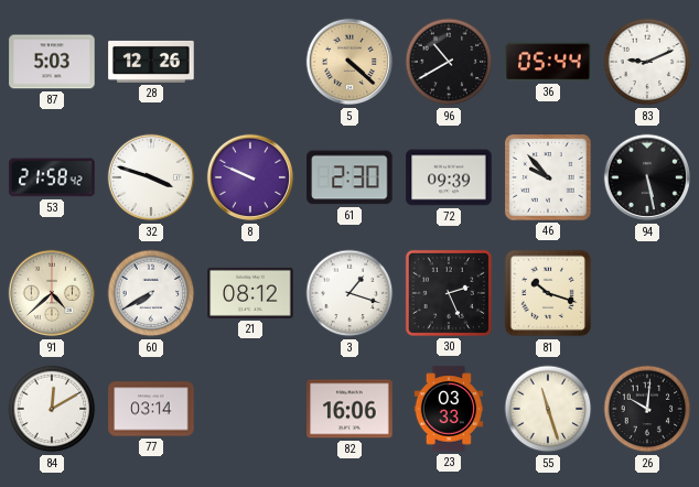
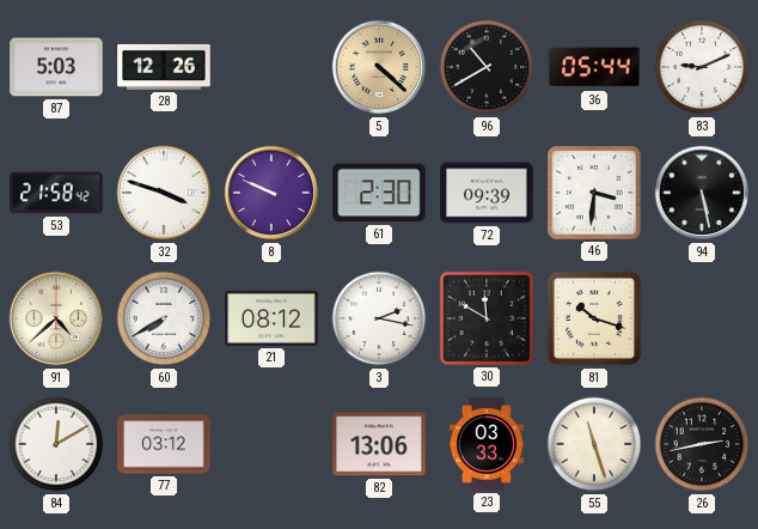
46: 9:53 -> 3:31
3: 1:18 -> 2:17
30: 2:26 -> 11:50
77: 03:14 -> 03:12
82: 16:06 -> 13:06
26: 10:01 -> 2:43
